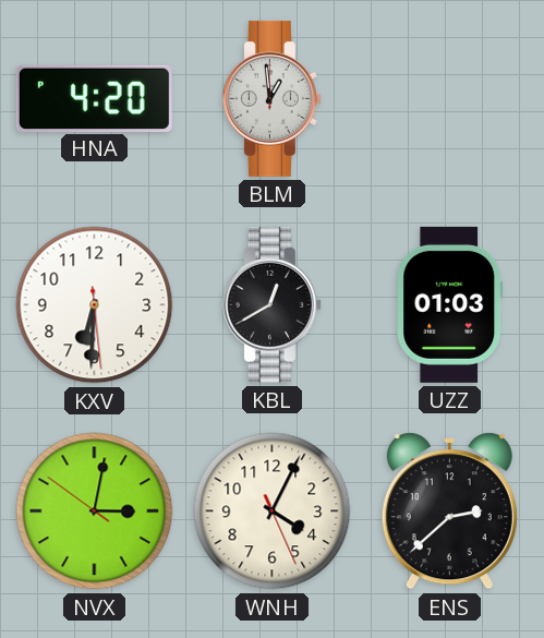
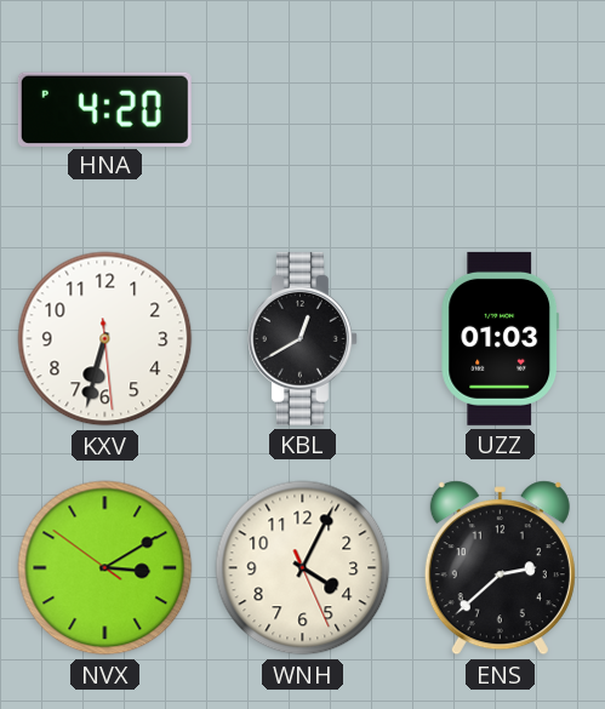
BLM: 12:59 -> none
KXV: 6:30 -> 6:32
NVX: 3:01 -> 3:09
